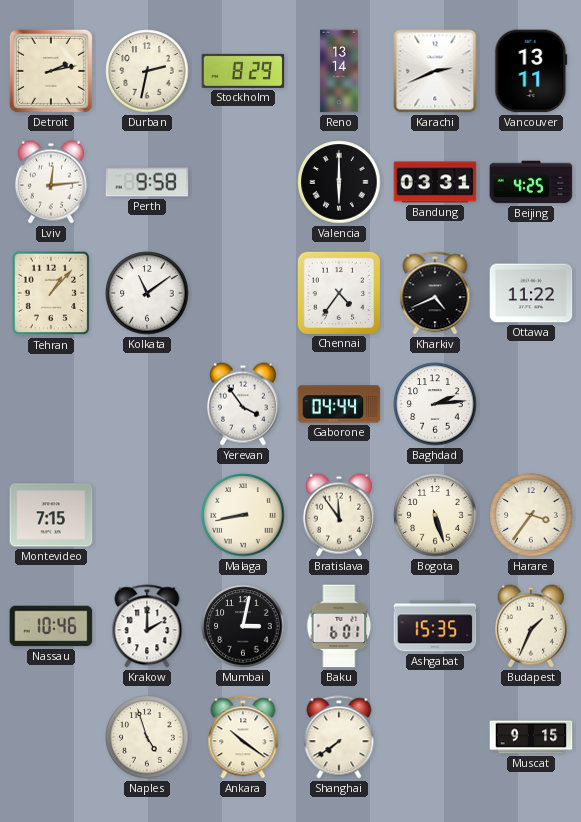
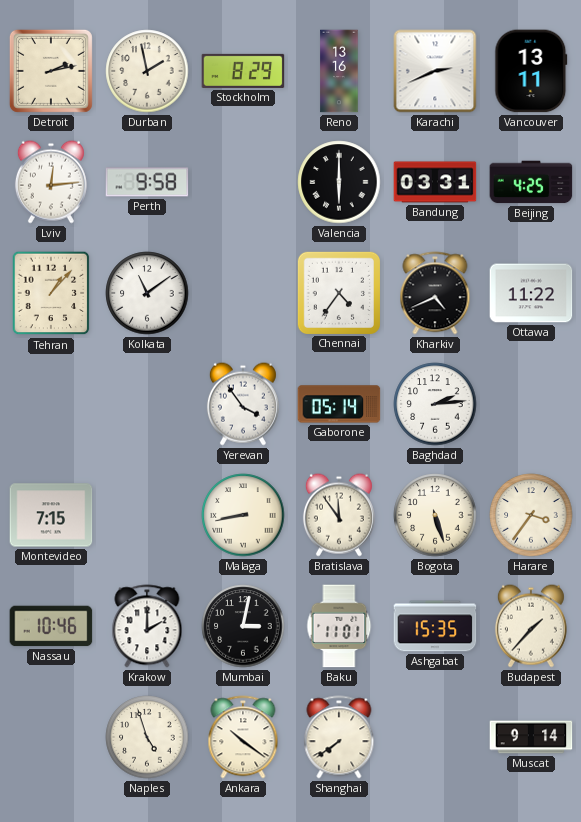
Durban: 2:32 -> 1:58
Reno: 13:14 -> 13:16
Gaborone: 04:44 -> 05:14
Baku: 6:01 -> 11:01
Budapest: 1:34 -> 1:37
Muscat: 9:15 -> 9:14
